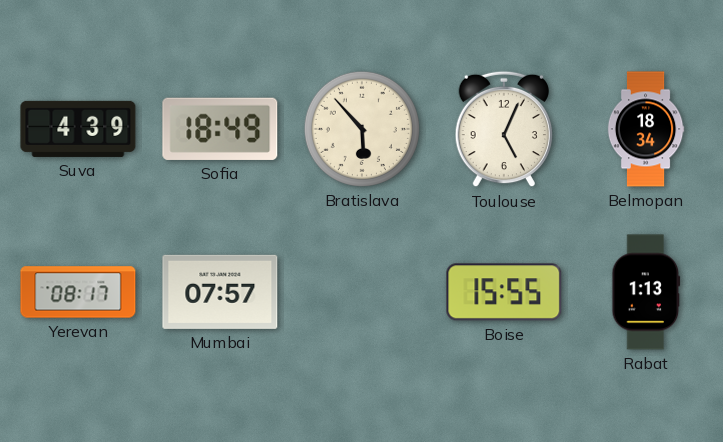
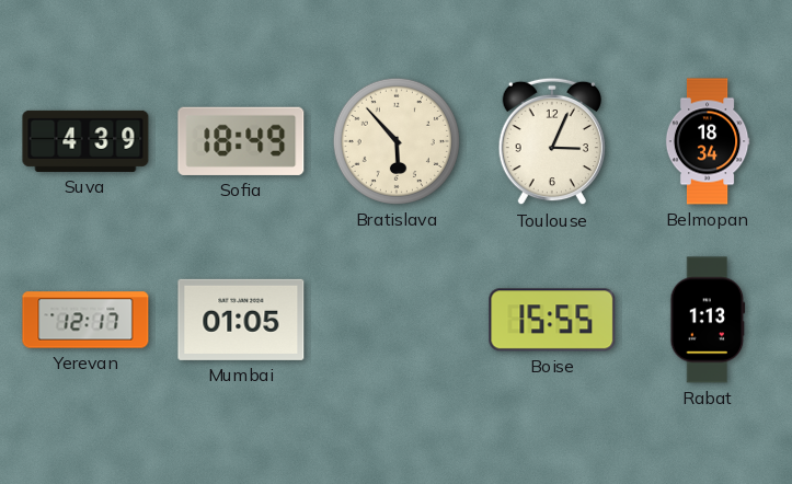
Toulouse: 5:04 -> 3:04
Yerevan: 08:17 -> 12:17
Mumbai: 07:57 -> 01:05
